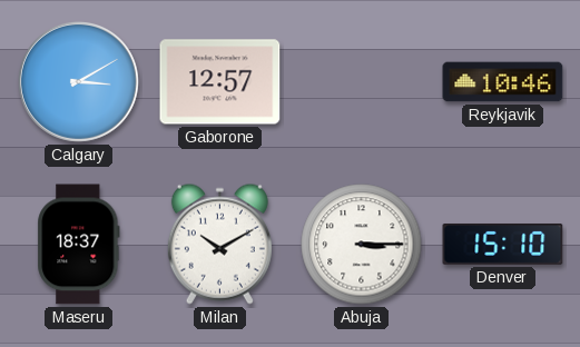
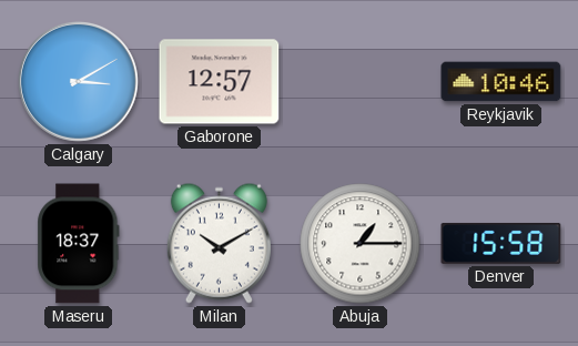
Abuja: 3:15 -> 1:15
Denver: 15:10 -> 15:58
